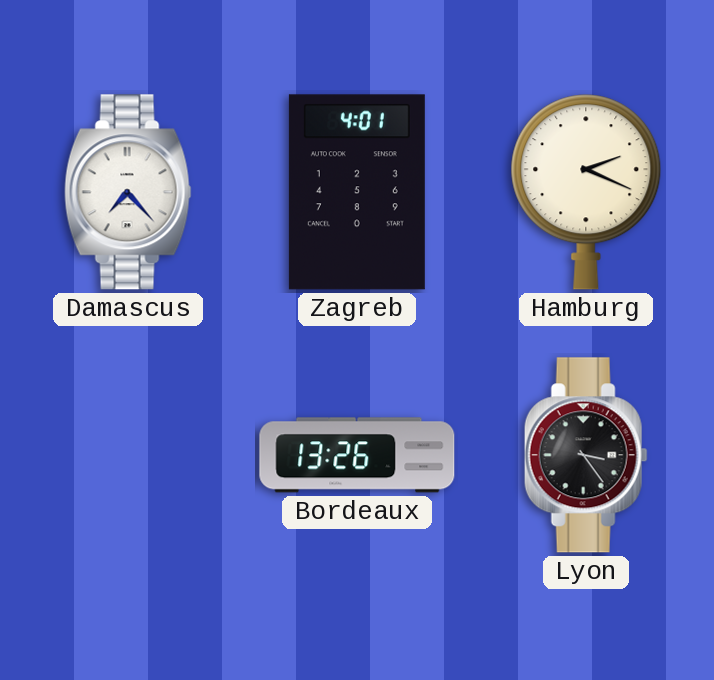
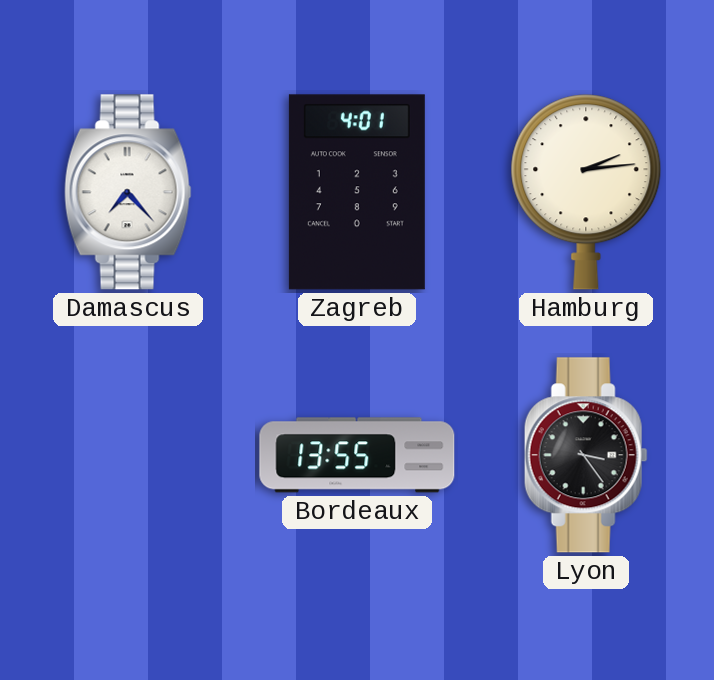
Hamburg: 2:19 -> 2:14
Bordeaux: 13:26 -> 13:55
